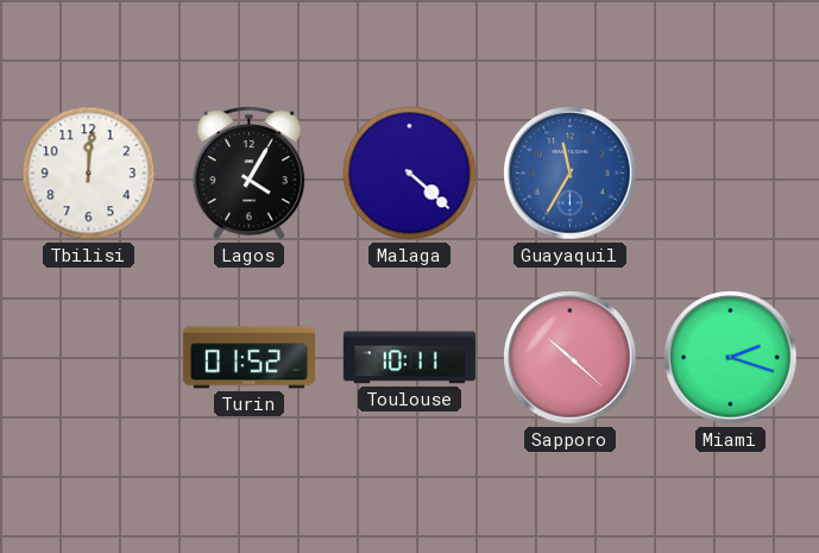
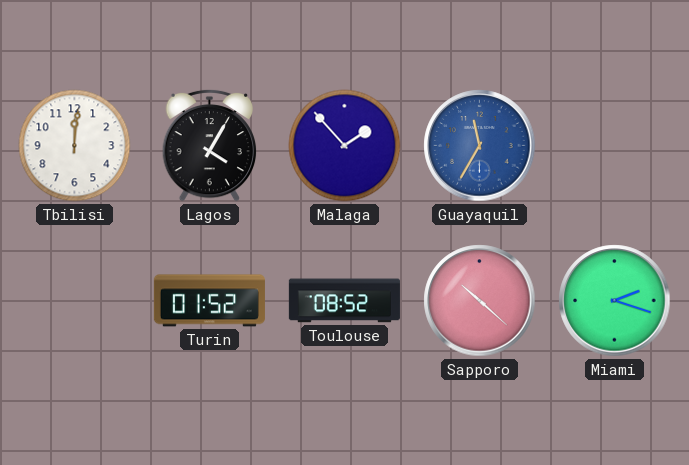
Malaga: 4:22 -> 1:53
Toulouse: 10:11 -> 08:52
